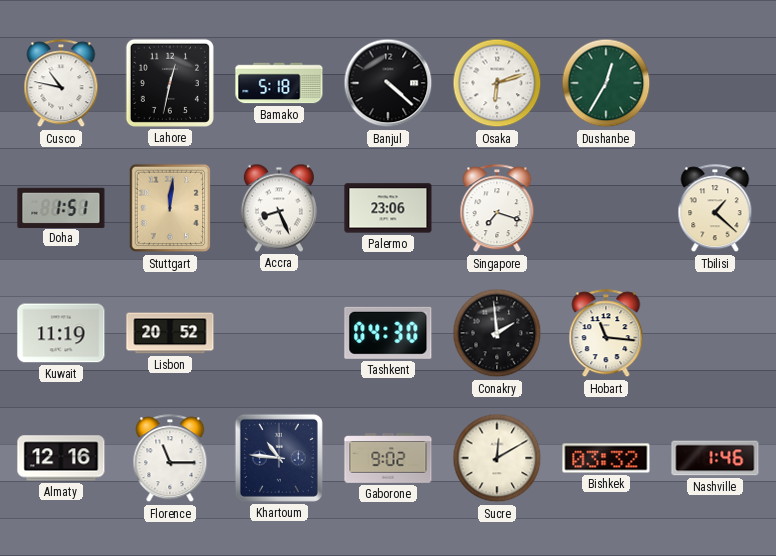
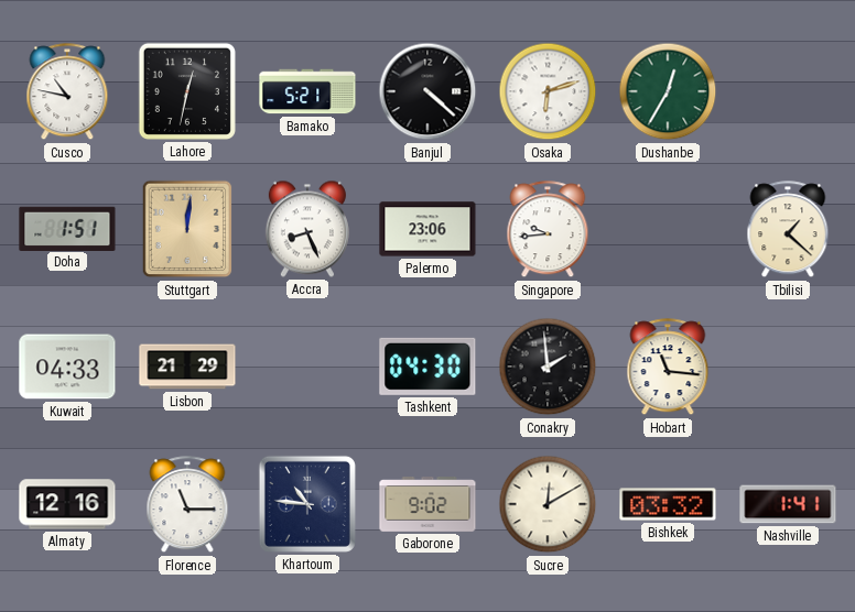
Bamako: 5:18 -> 5:21
Singapore: 7:18 -> 9:44
Kuwait: 11:19 -> 04:33
Lisbon: 20:52 -> 21:29
Nashville: 1:46 -> 1:41
